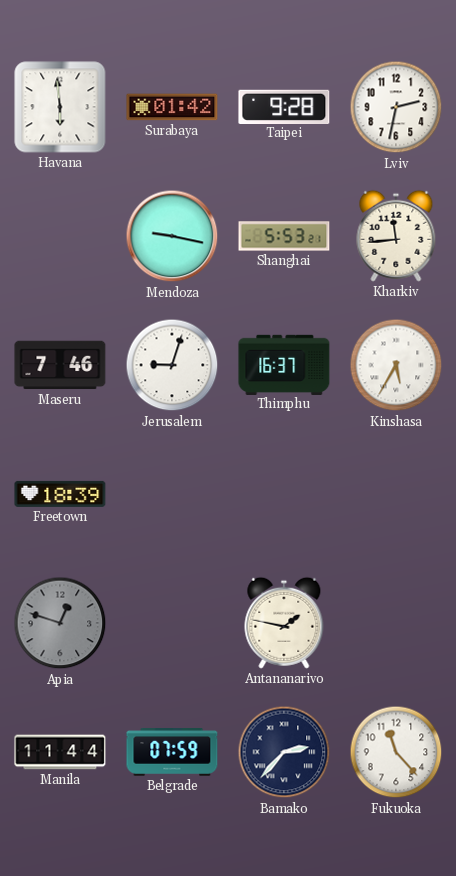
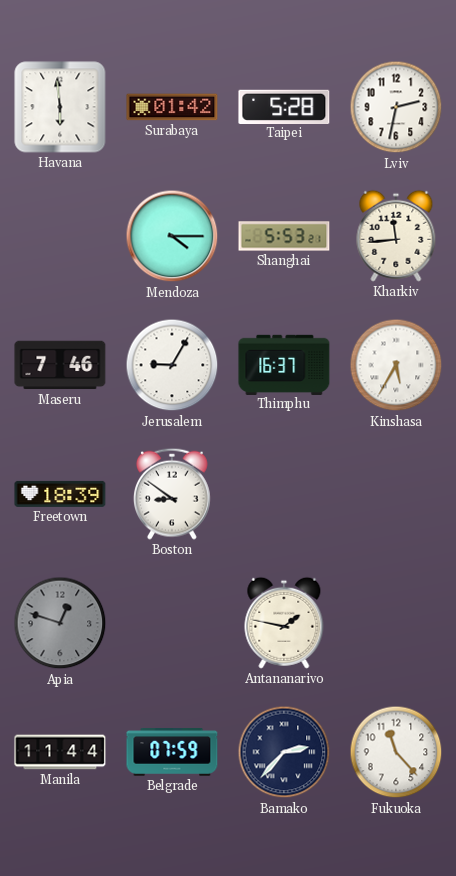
Taipei: 9:28 -> 5:28
Mendoza: 9:17 -> 4:15
Jerusalem: 9:03 -> 9:05
Boston: none -> 8:51
